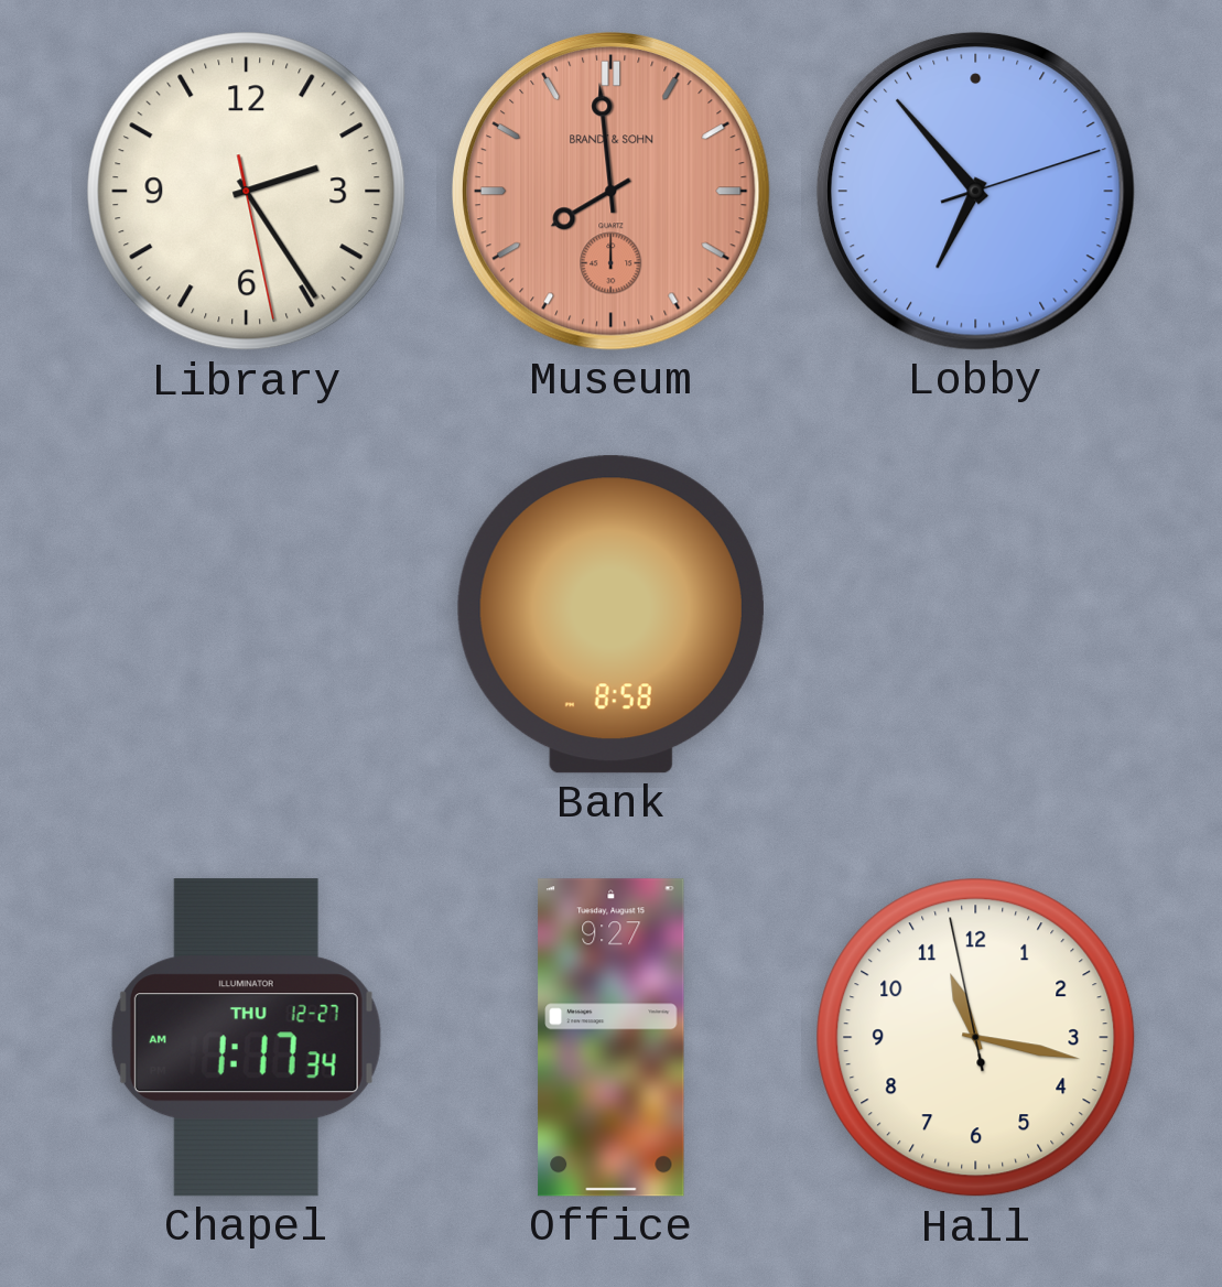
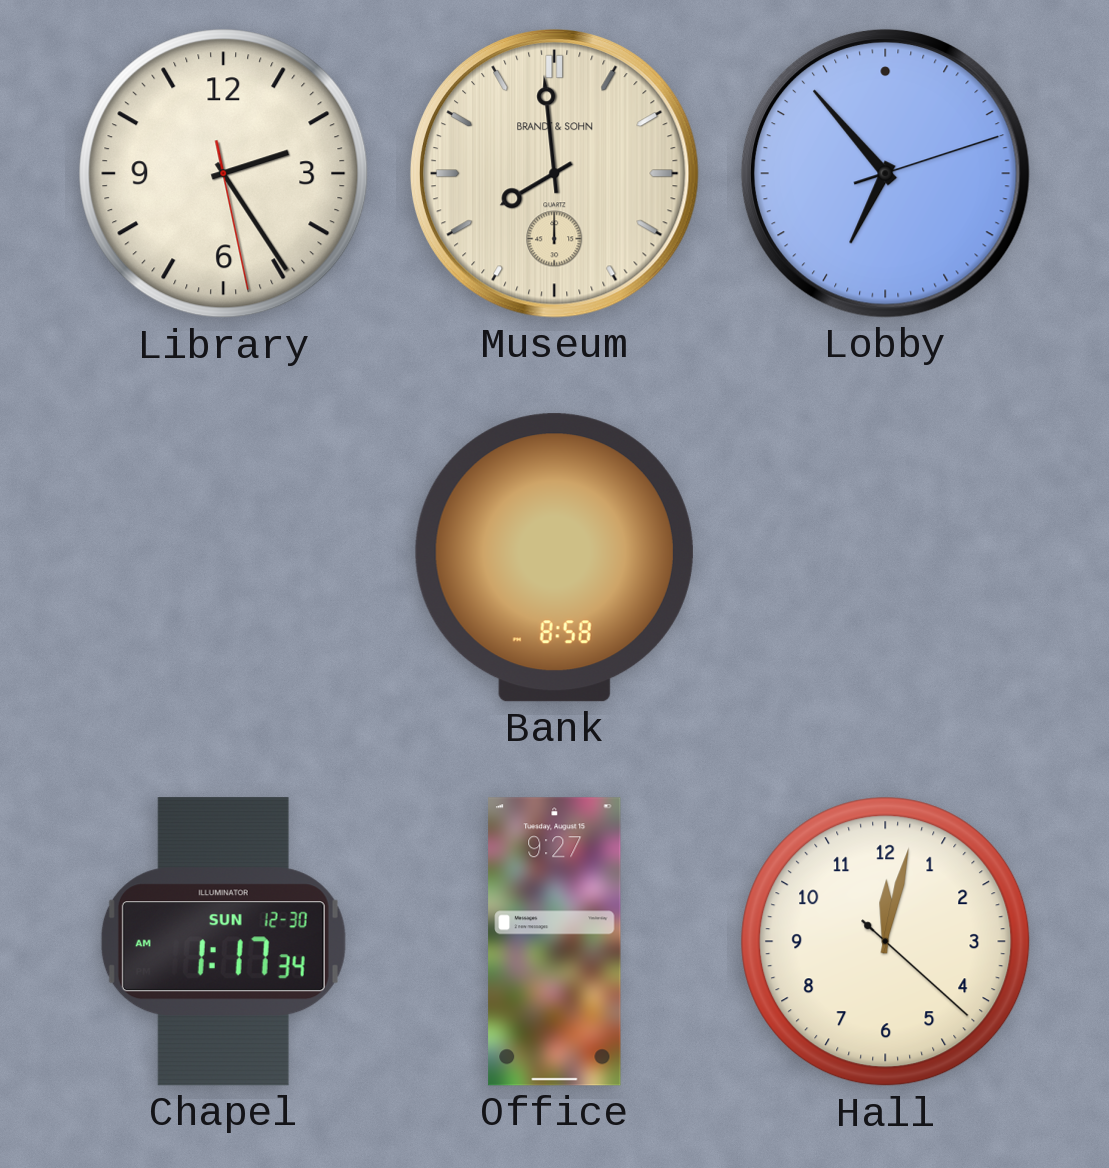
Museum dial: salmon -> cream
Chapel date: THU 12-27 -> SUN 12-30
Hall: 11:16 -> 12:02
